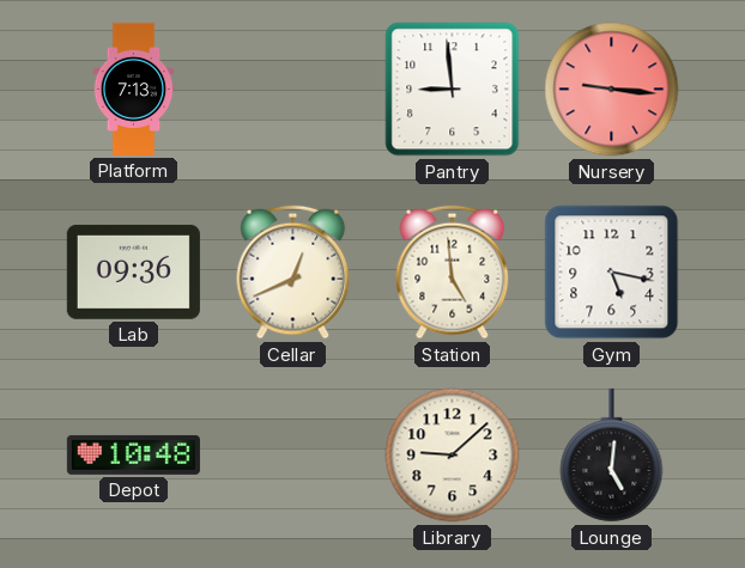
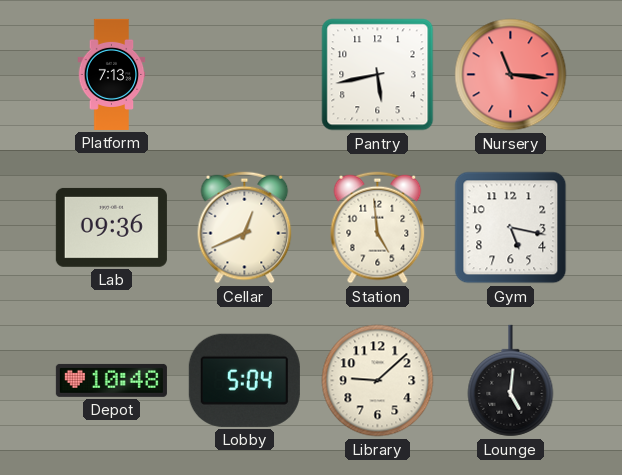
Pantry: 8:59 -> 5:43
Nursery: 9:16 -> 11:16
Lobby: none -> 5:04
